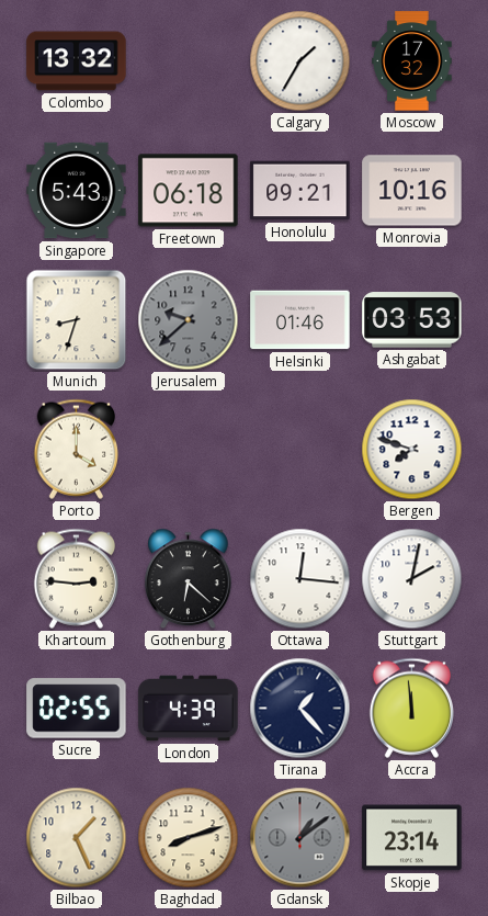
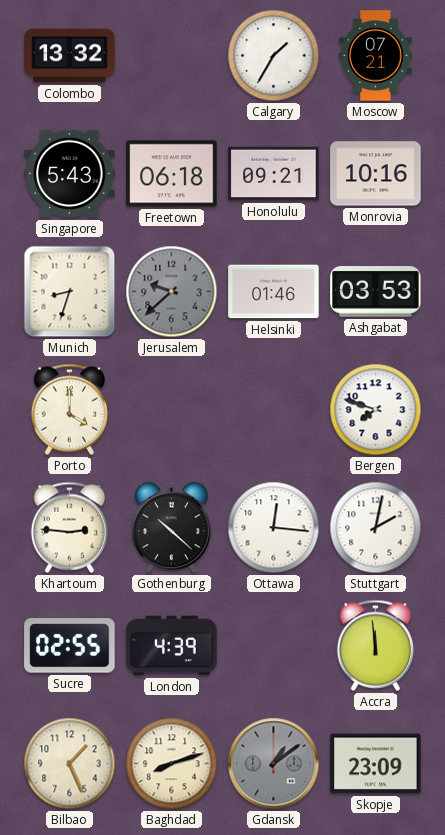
Moscow: 17:32 -> 07:21
Gothenburg: 6:22 -> 10:22
Tirana: 1:23 -> none
Skopje: 23:14 -> 23:09
